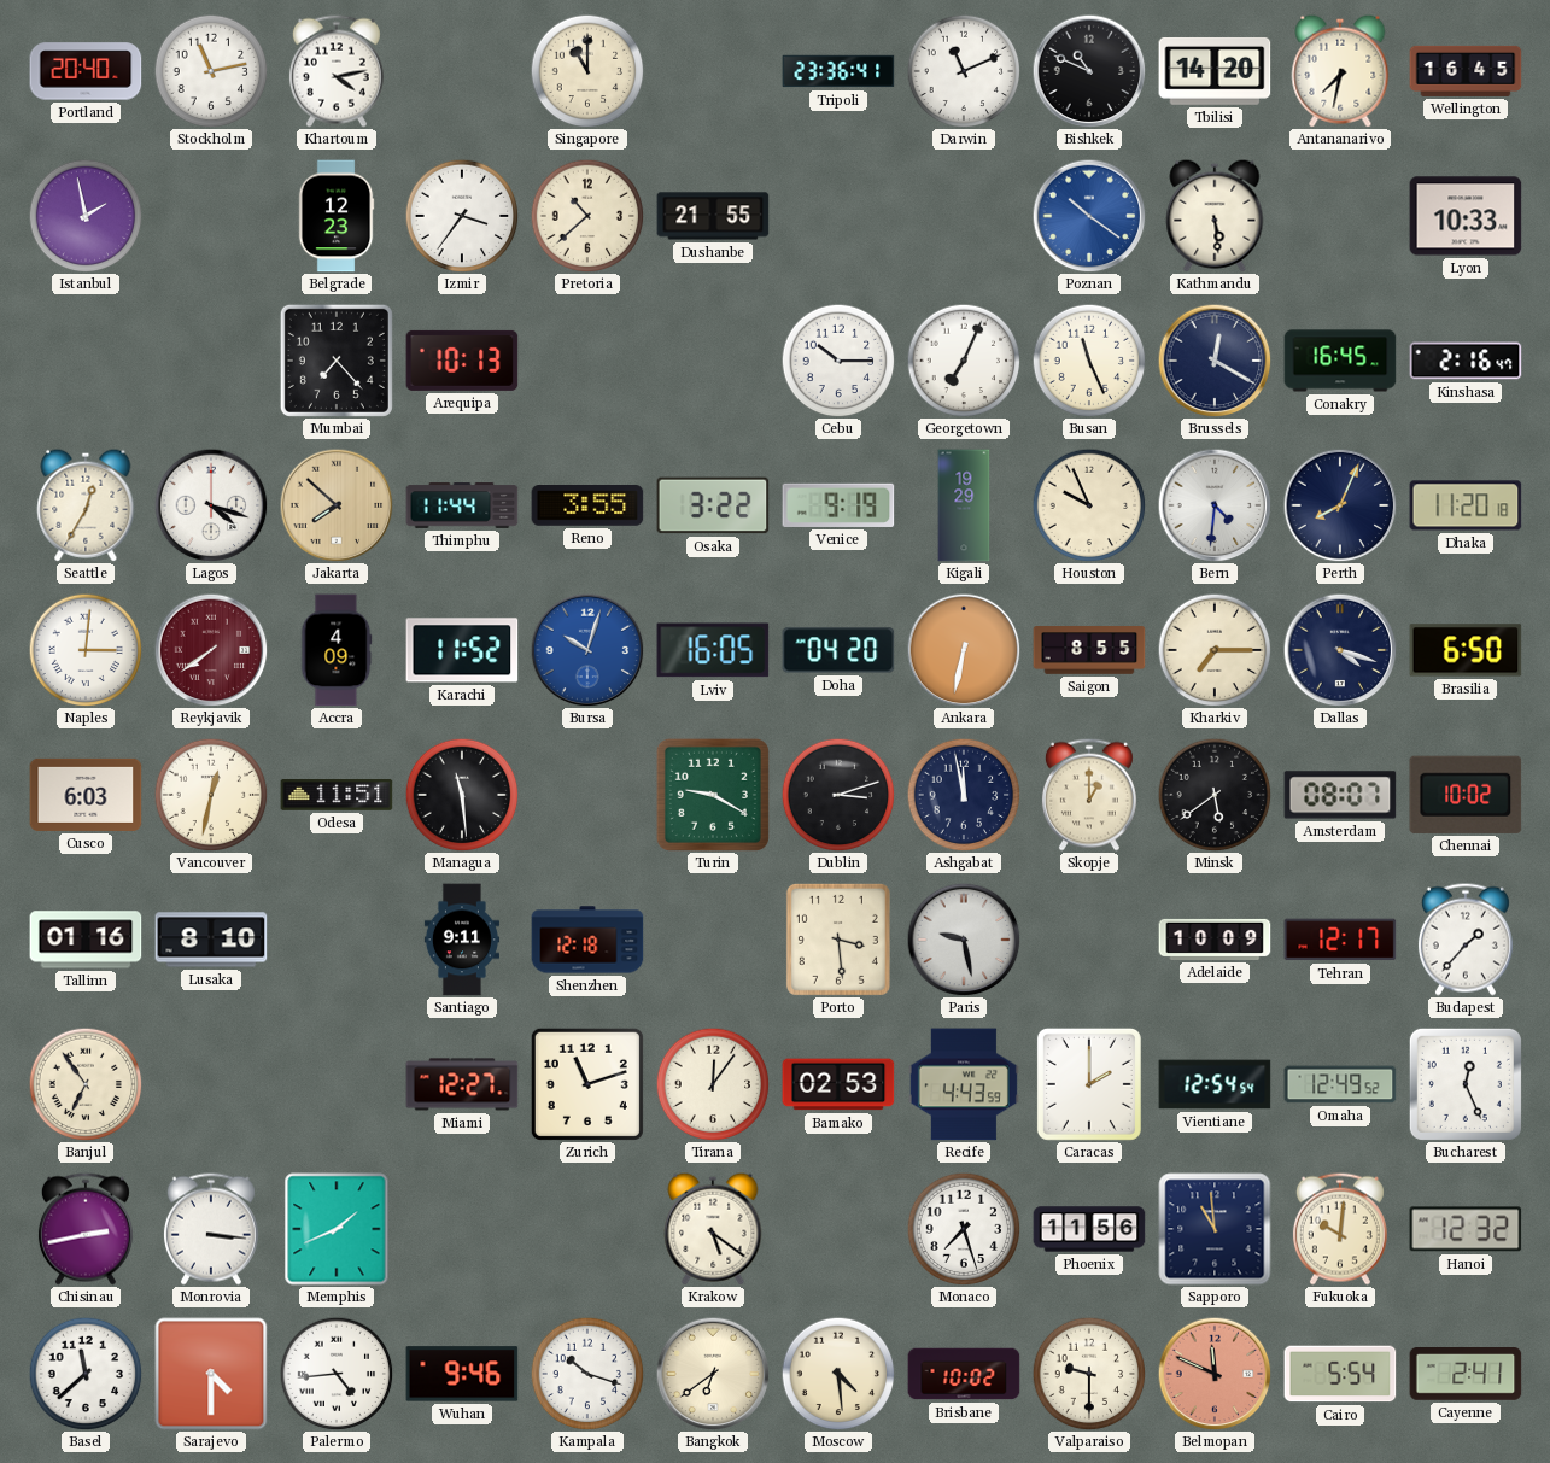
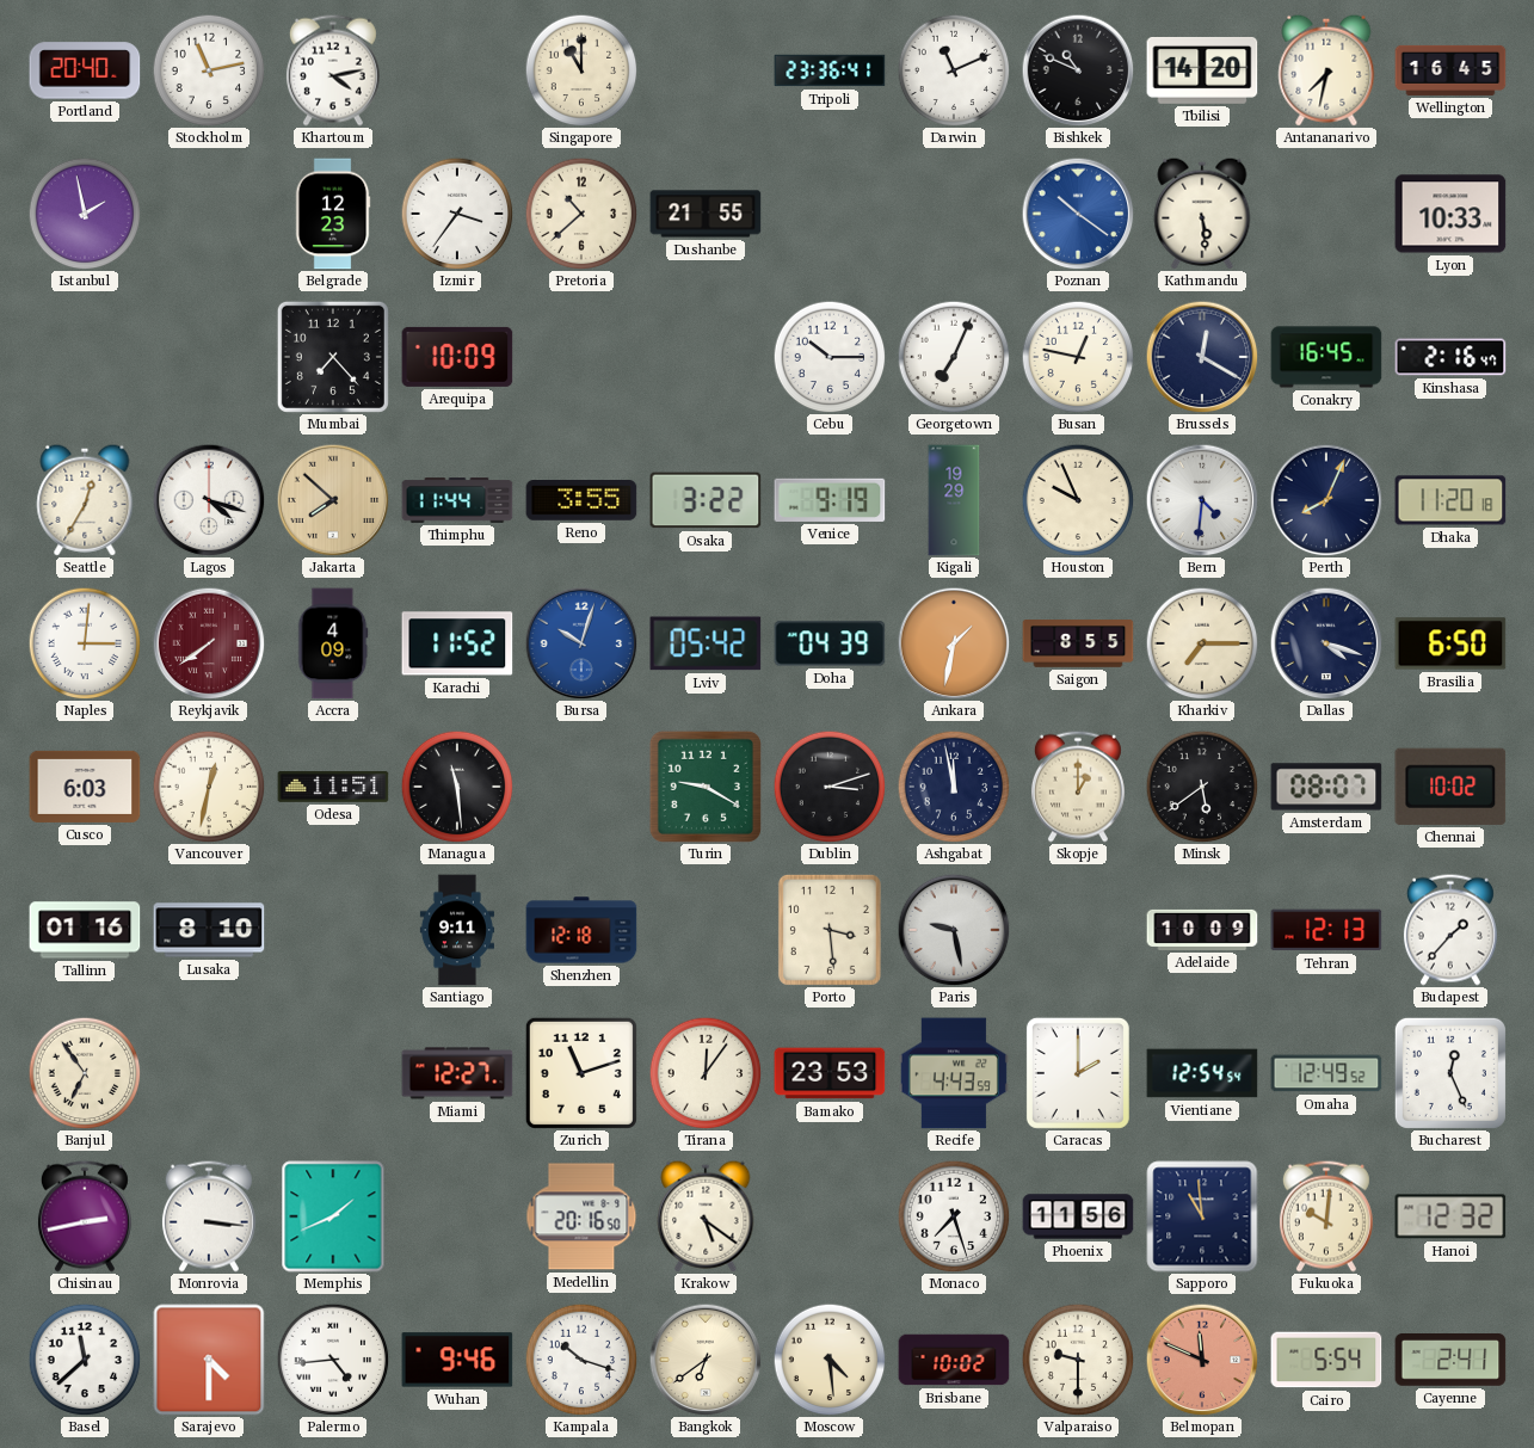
Arequipa: 10:13 -> 10:09
Busan: 11:26 -> 12:47
Lviv: 16:05 -> 05:42
Doha: 04:20 -> 04:39
Ankara: 6:32 -> 1:32
Tehran: 12:17 -> 12:13
Bamako: 02:53 -> 23:53
Medellin: none -> 20:16
